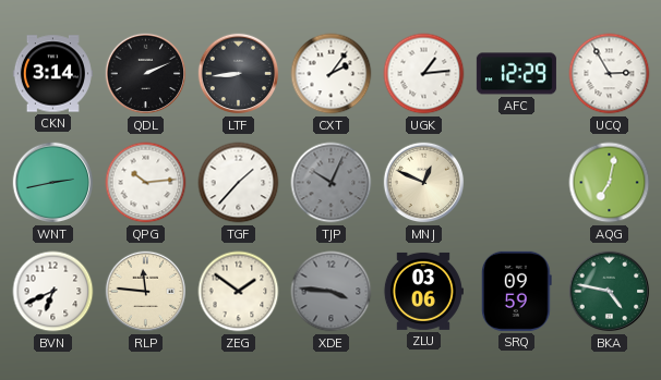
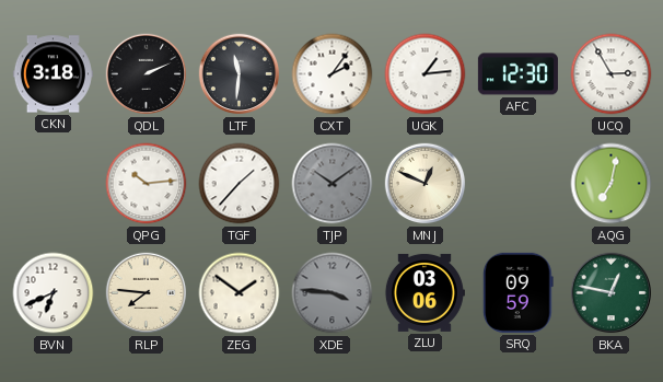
CKN: 3:14 -> 3:18
LTF: 8:44 -> 11:31
AFC: 12:29 -> 12:30
WNT: 2:43 -> none
TJP: 10:04 -> 10:09
RLP: 11:46 -> 7:46
BKA: 4:47 -> 12:47
